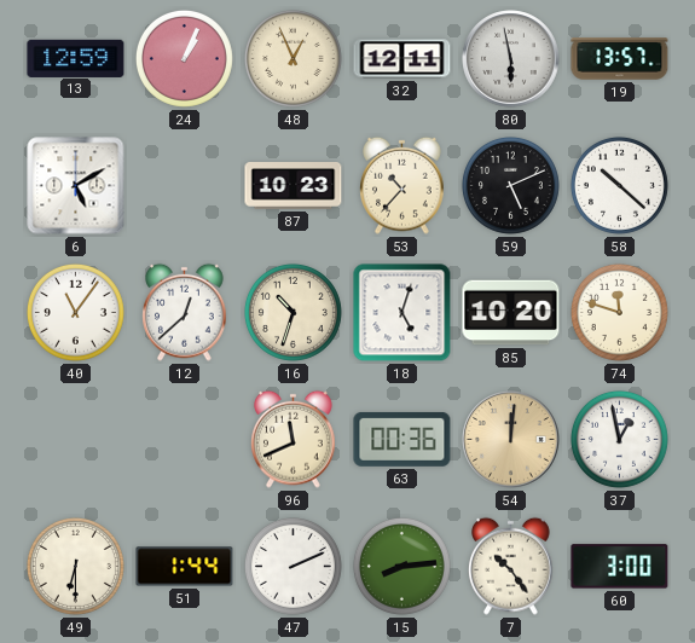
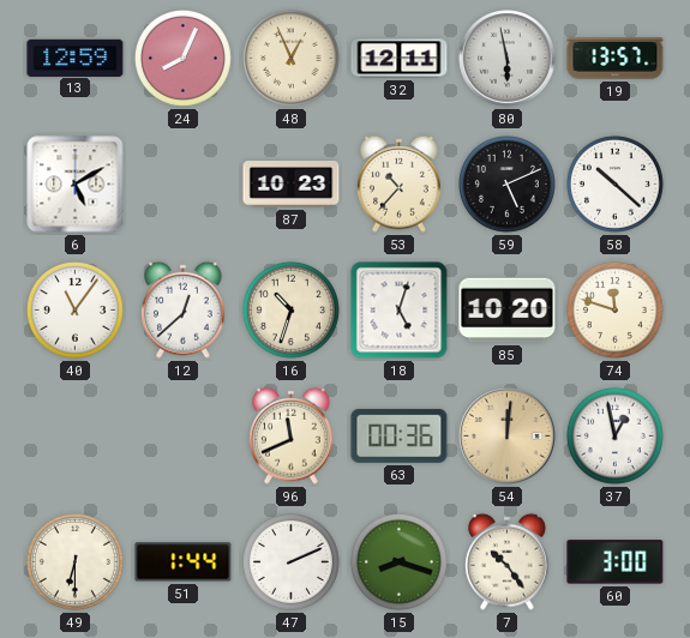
24: 1:04 -> 8:04
15: 8:14 -> 8:18
